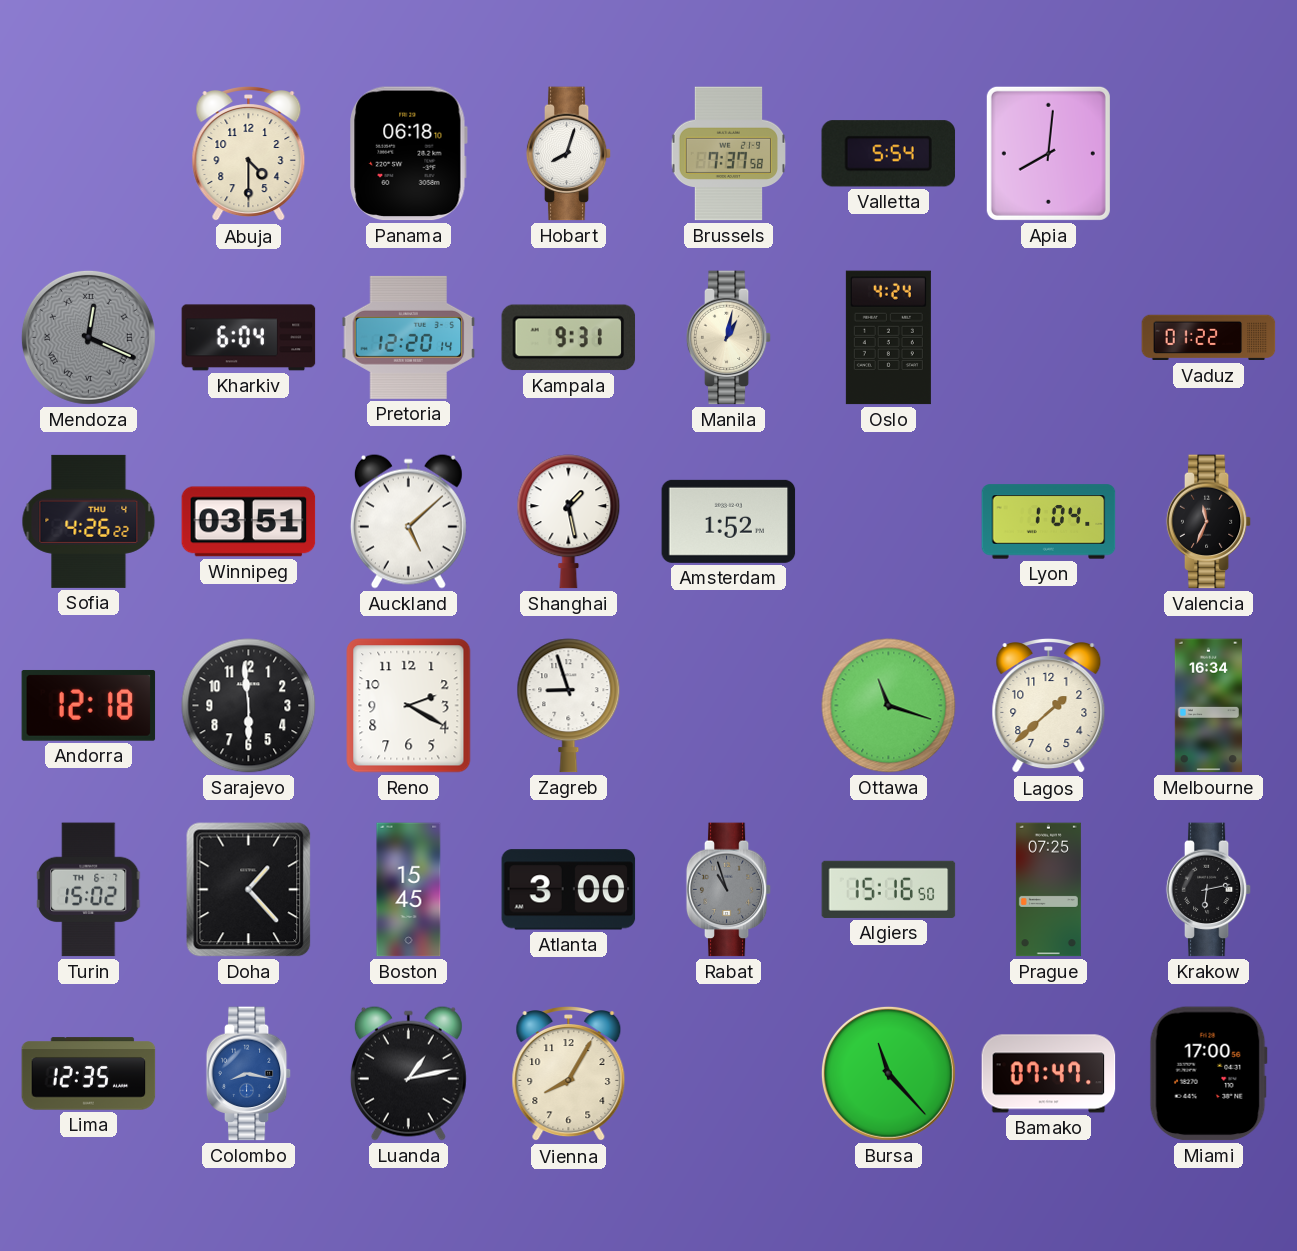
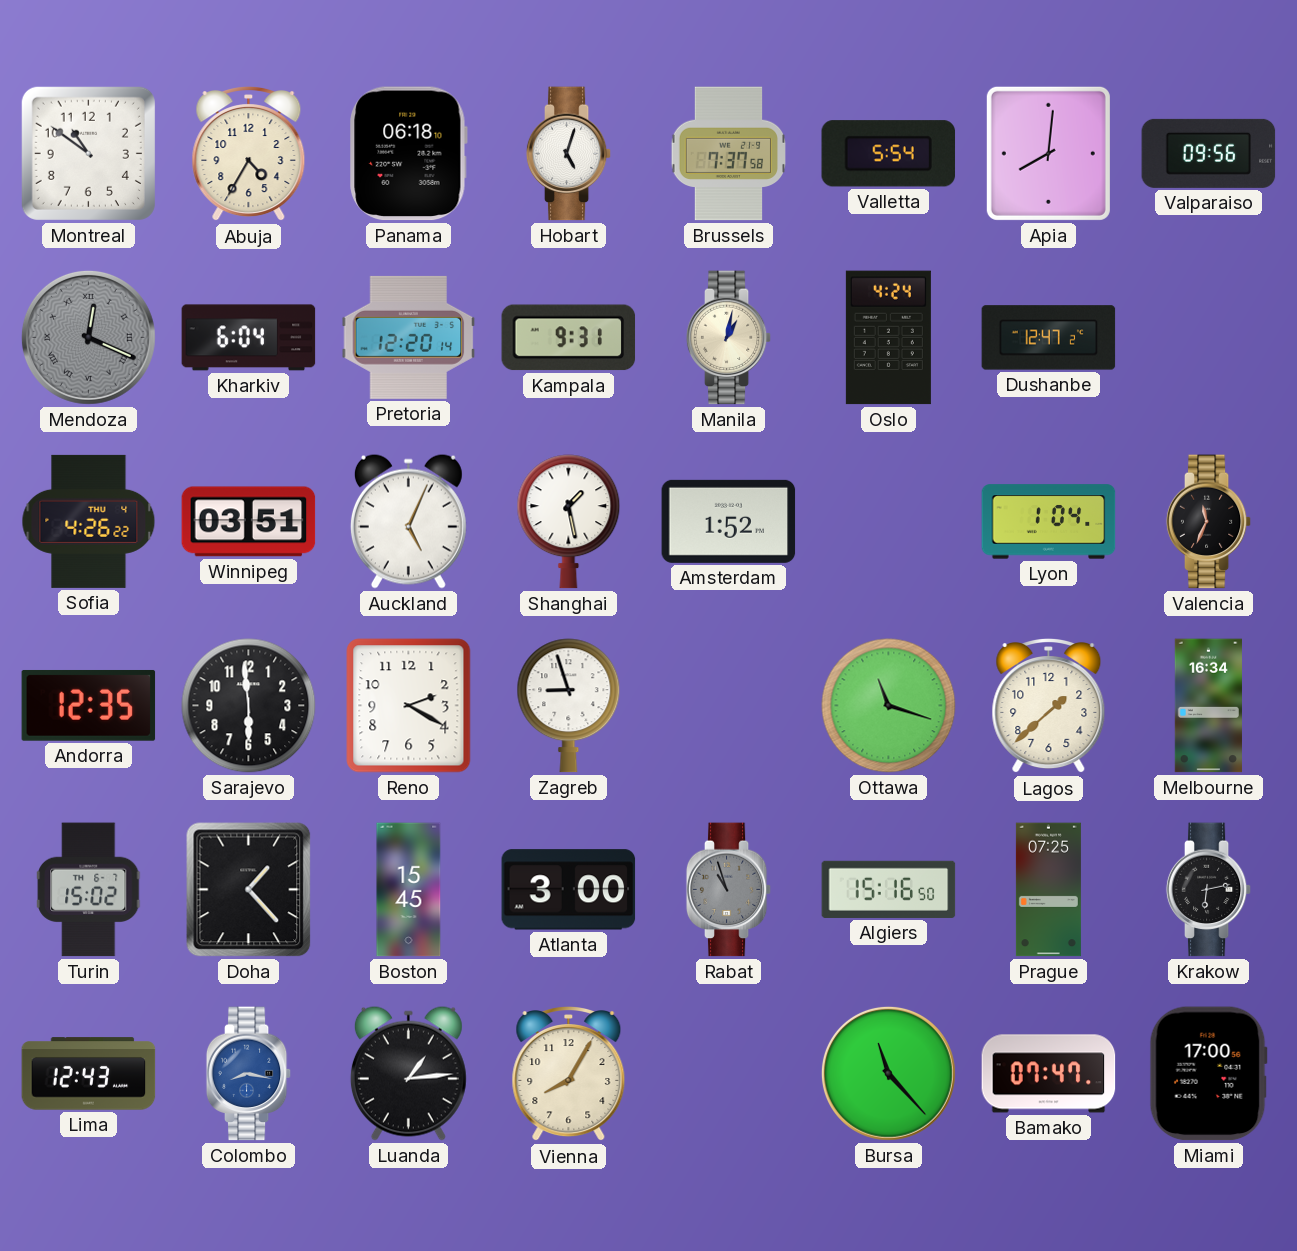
Montreal: none -> 10:51
Abuja: 4:30 -> 4:35
Hobart: 8:03 -> 5:03
Valparaiso: none -> 09:56
Dushanbe: none -> 12:47
Vaduz: 01:22 -> none
Auckland: 5:08 -> 5:04
Andorra: 12:18 -> 12:35
Lima: 12:35 -> 12:43
Luanda: 1:13 -> 1:14
